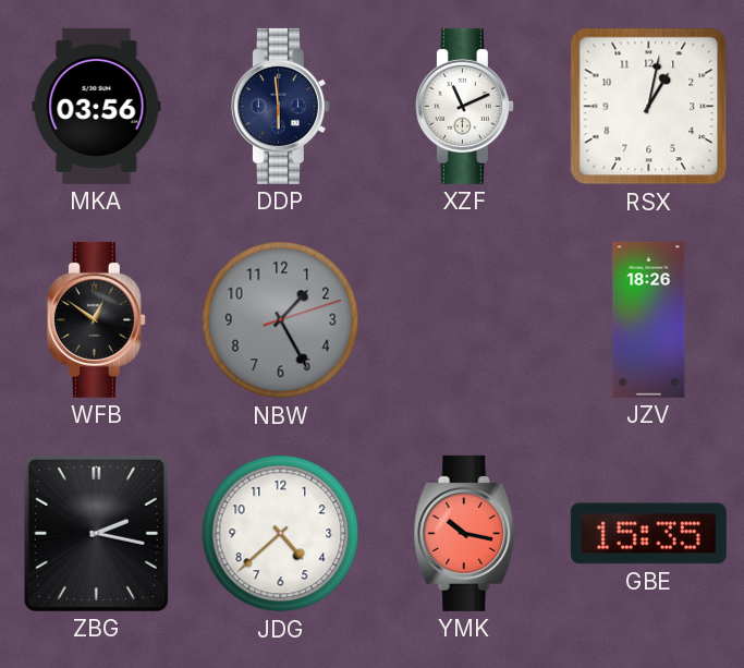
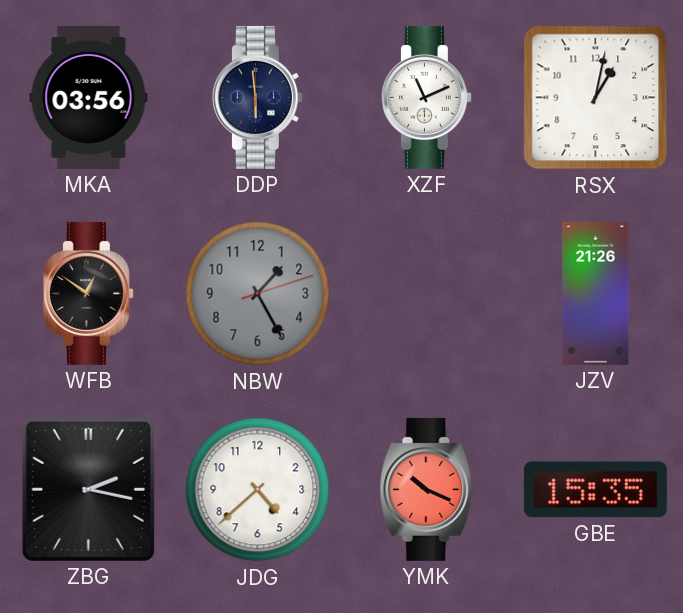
JZV: 18:26 -> 21:26
YMK: 10:17 -> 10:19
